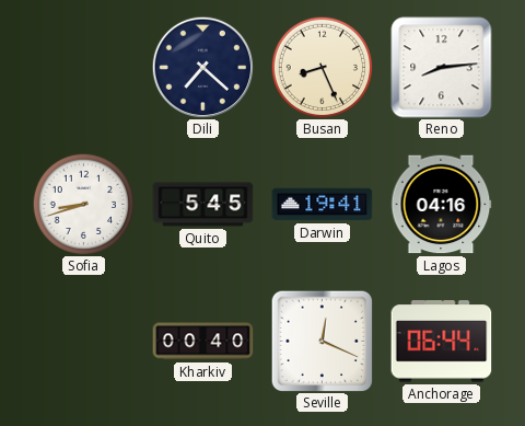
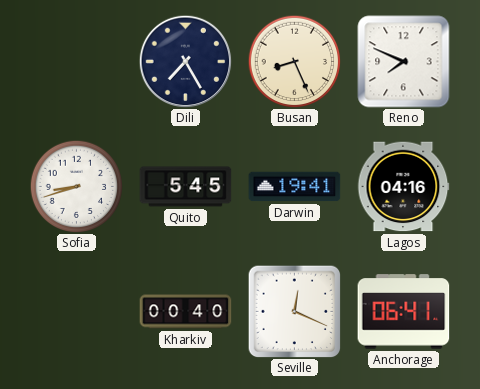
Dili: 7:22 -> 7:25
Reno: 8:14 -> 7:49
Anchorage: 06:44 -> 06:41
